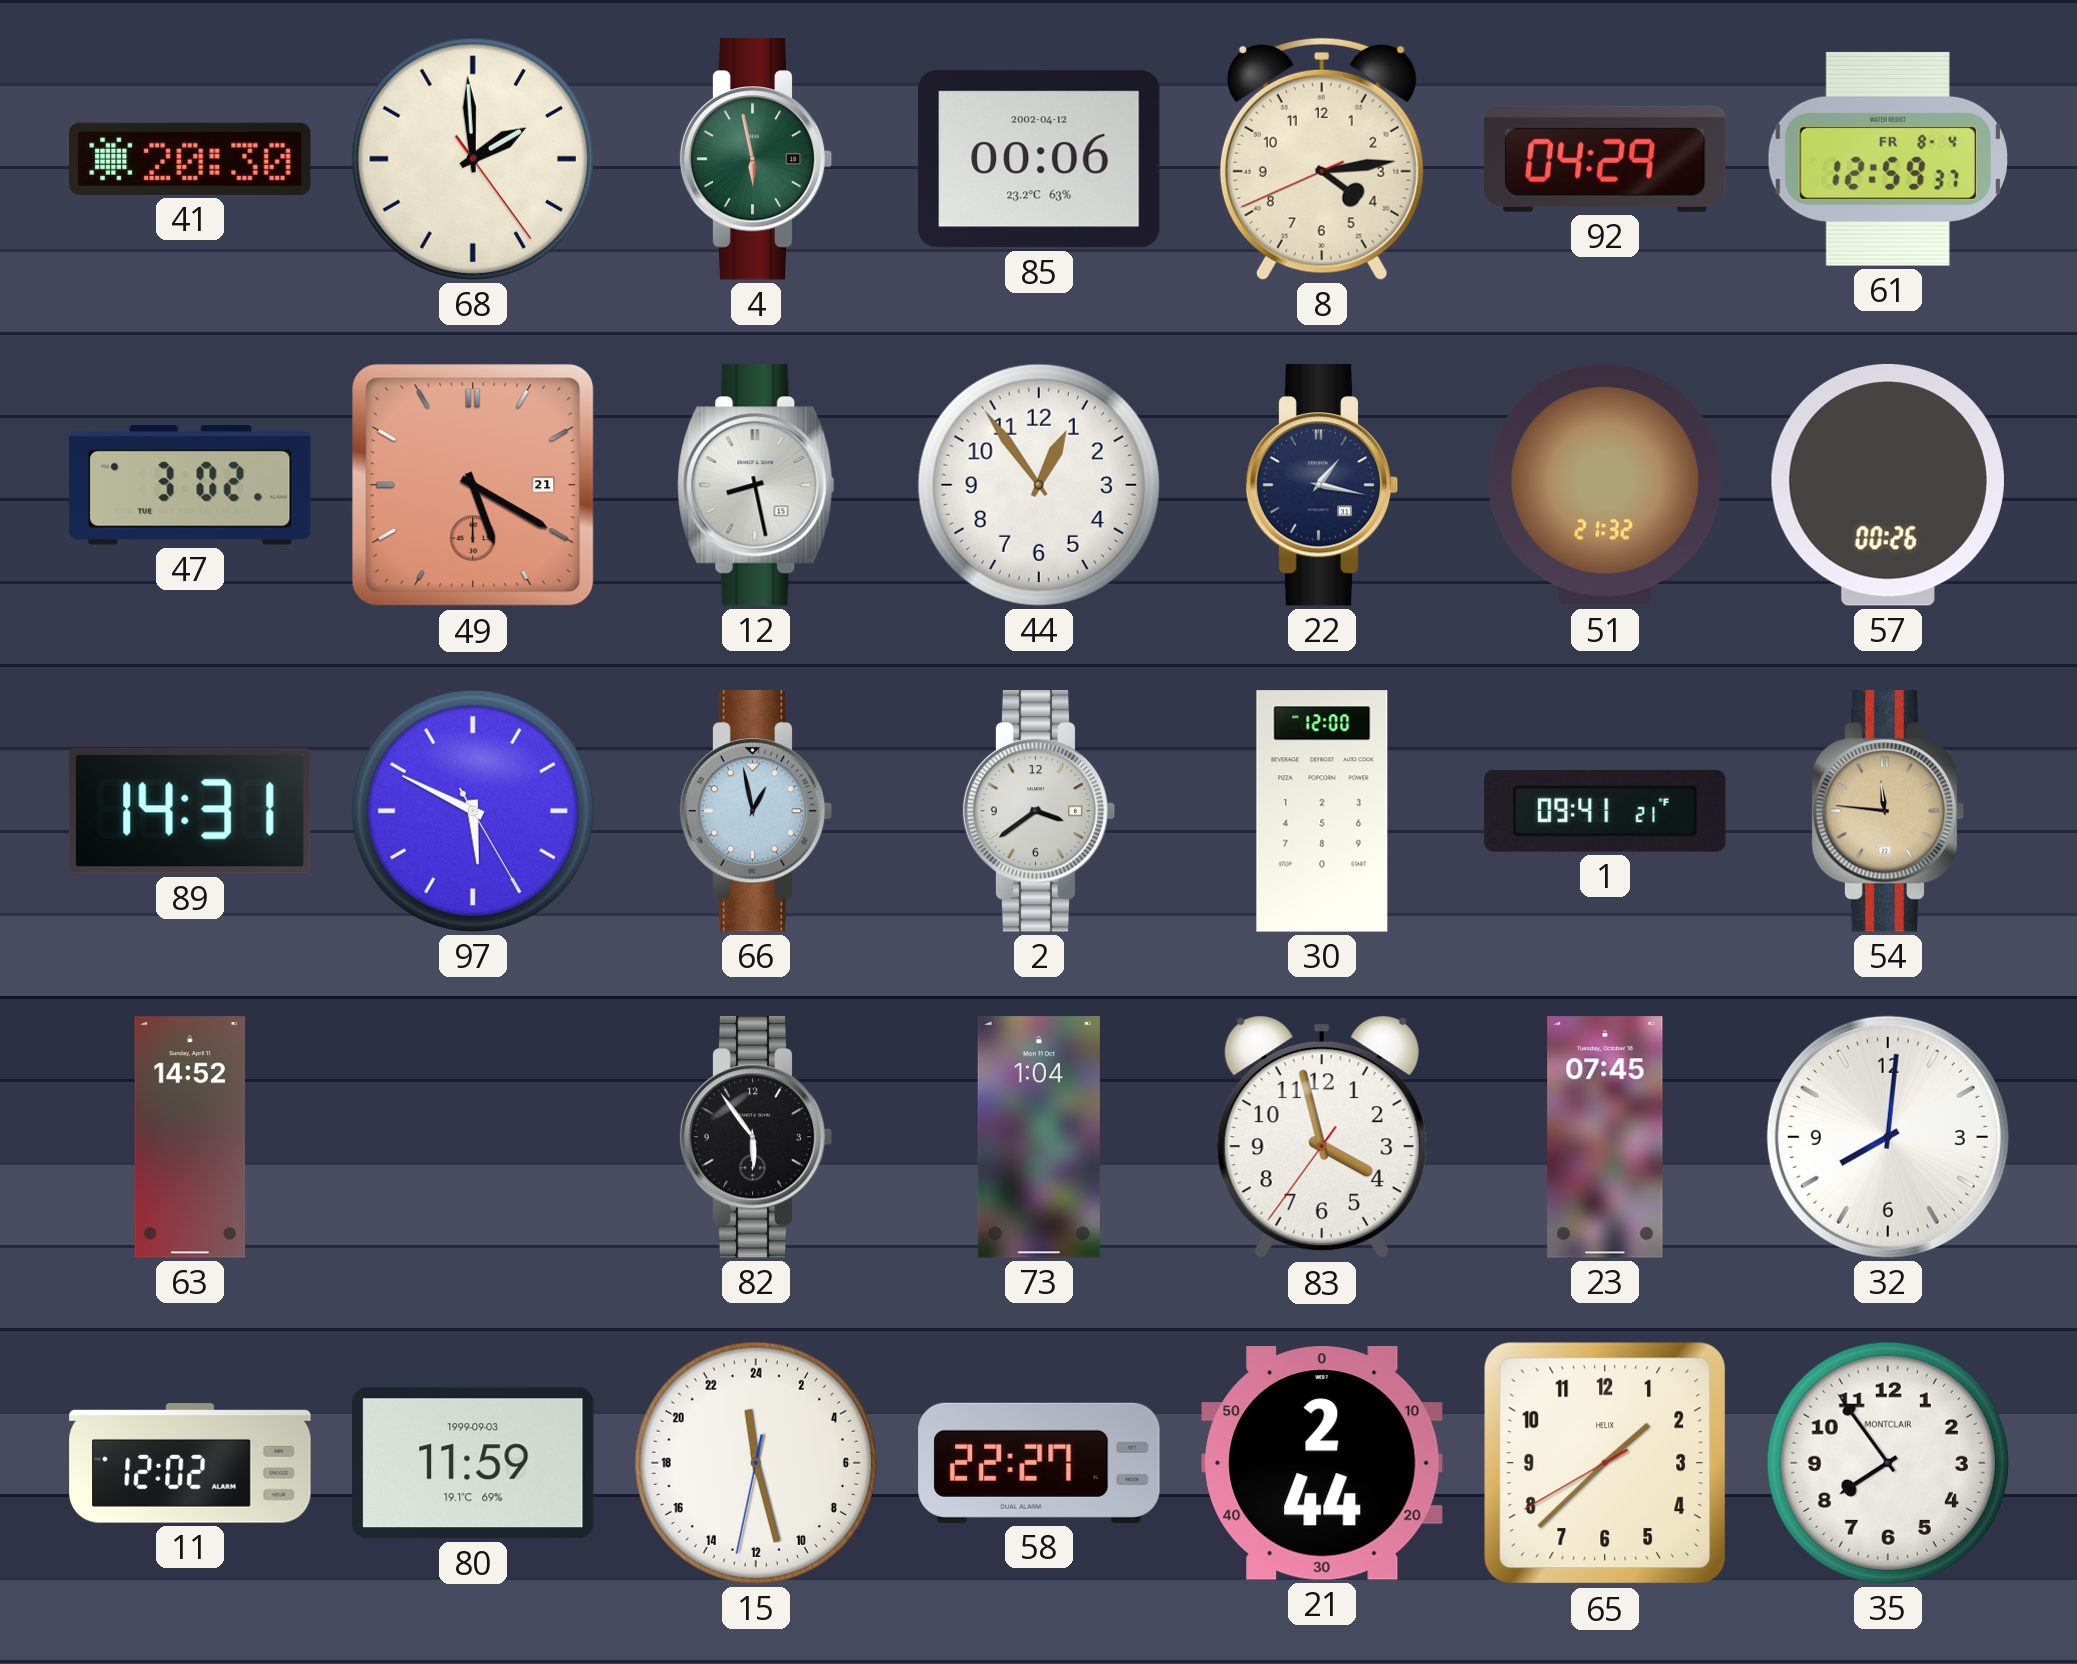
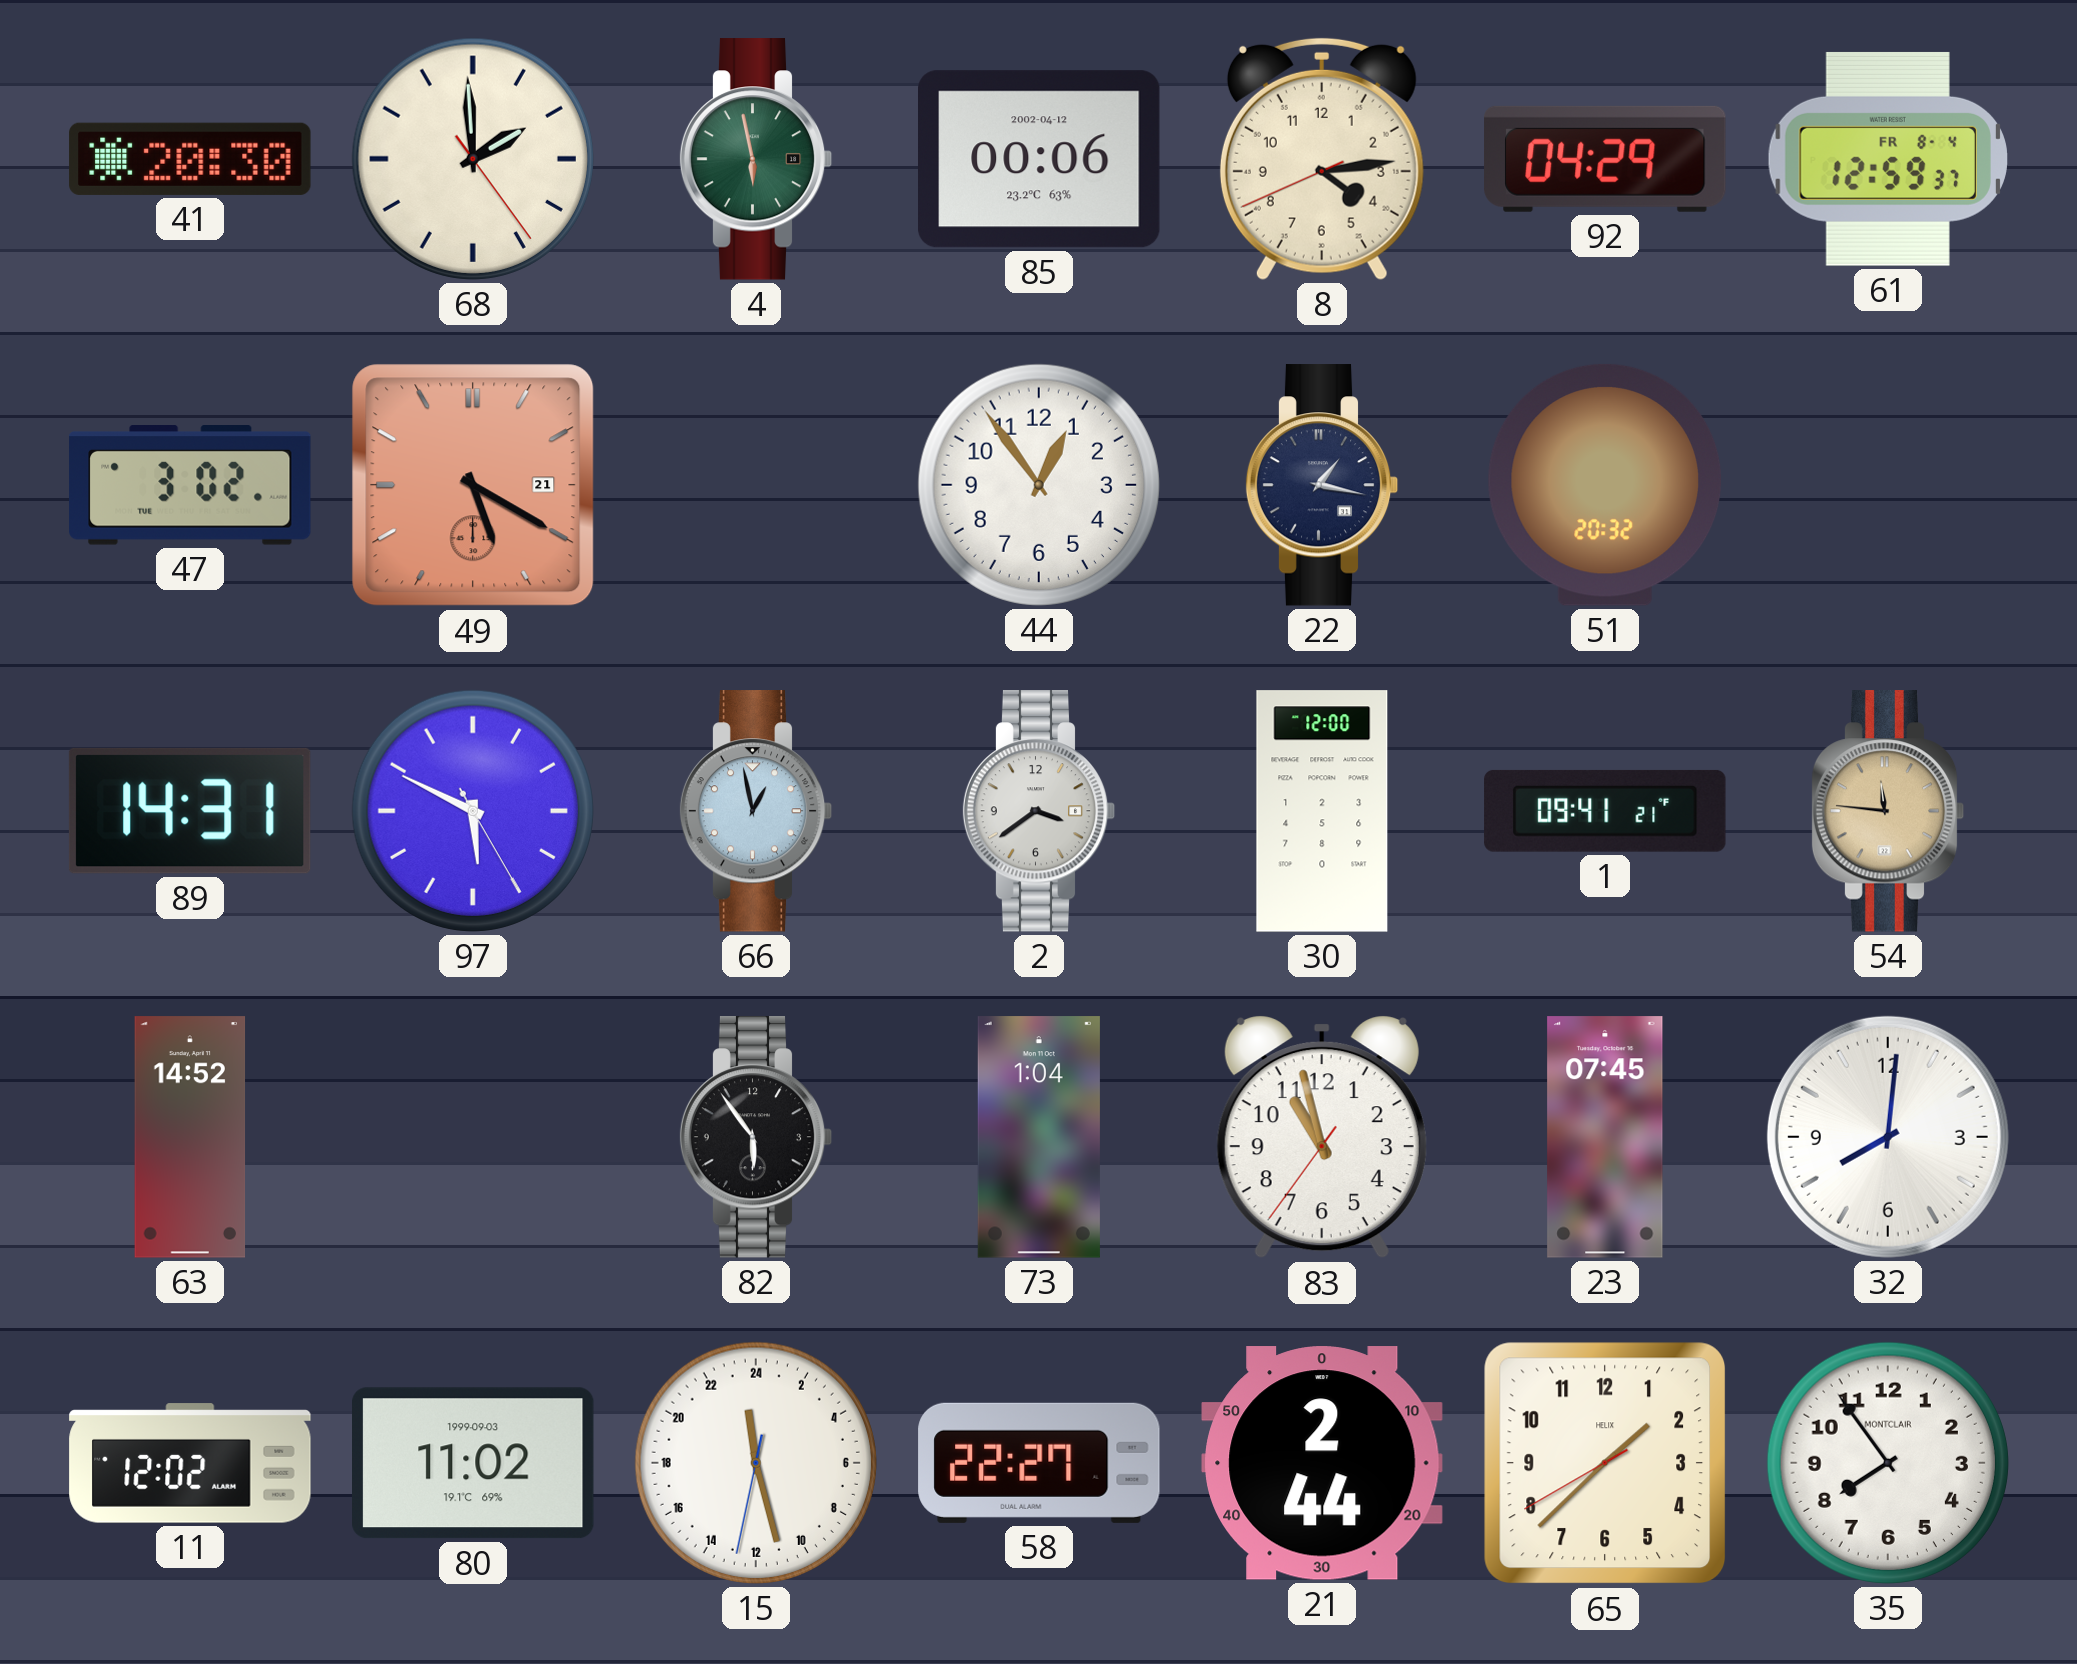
12: 8:28 -> none
51: 21:32 -> 20:32
57: 00:26 -> none
83: 3:57 -> 10:57
80: 11:59 -> 11:02
